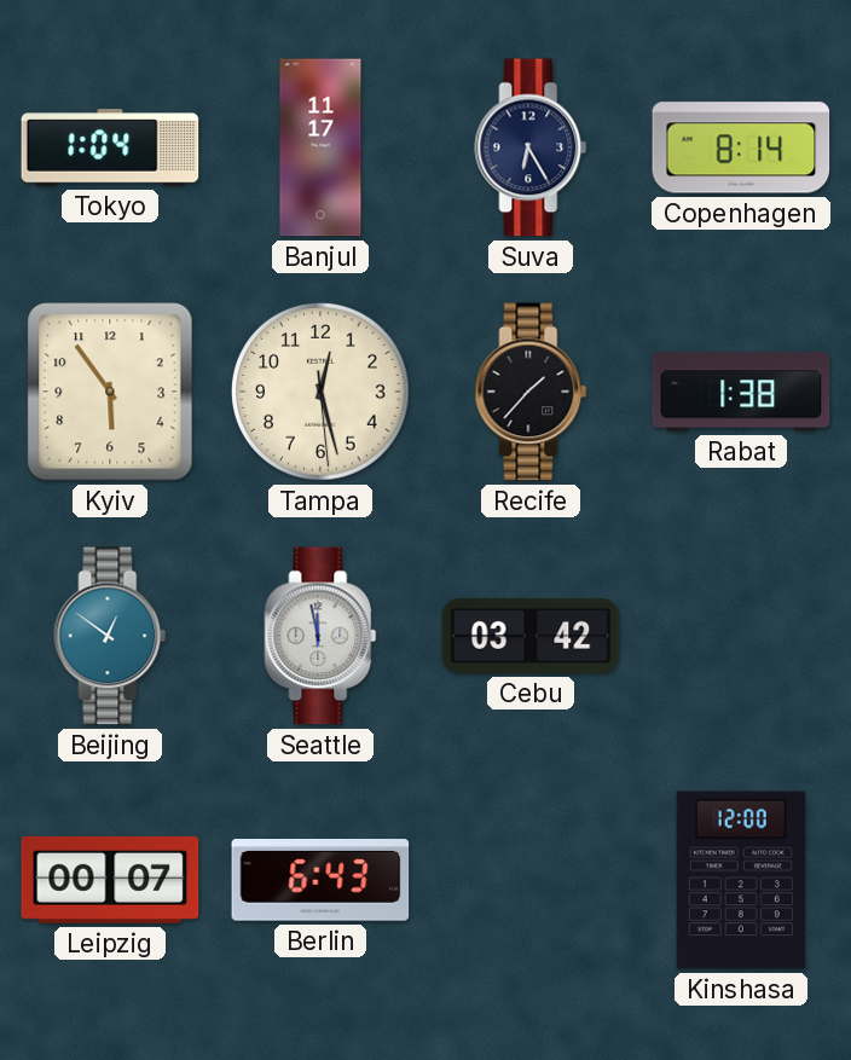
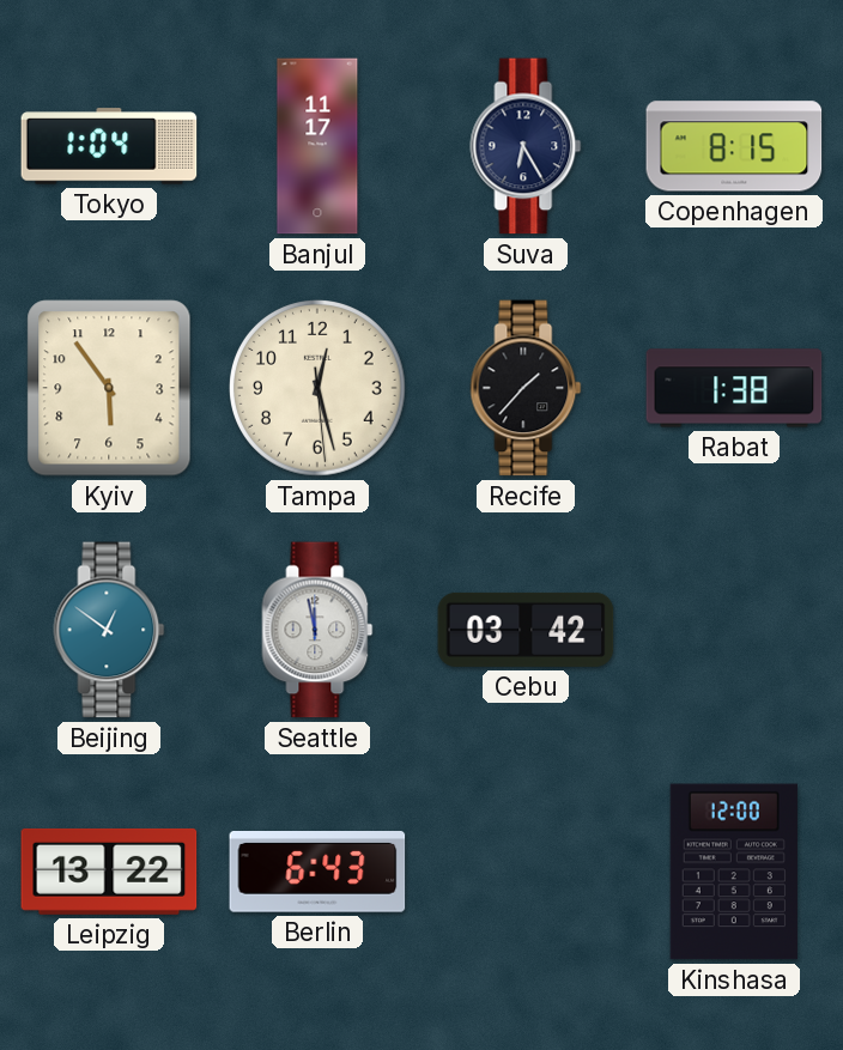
Copenhagen: 8:14 -> 8:15
Leipzig: 00:07 -> 13:22
